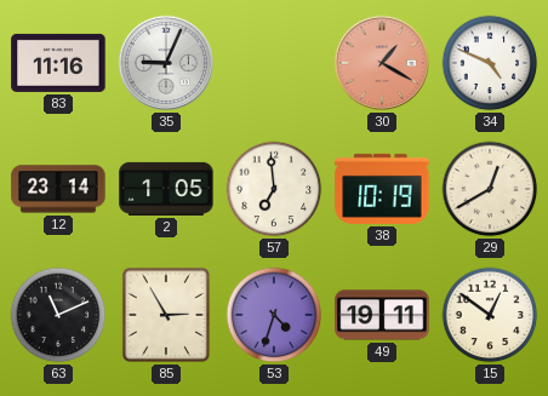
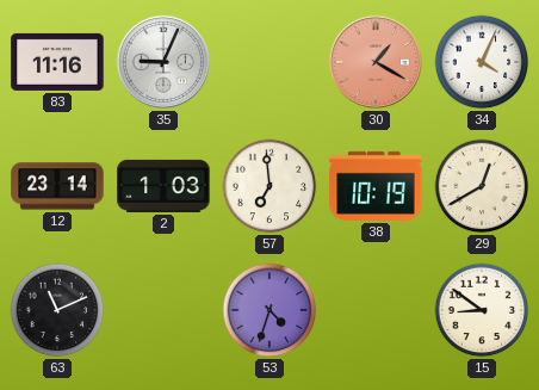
34: 4:49 -> 4:04
2: 1:05 -> 1:03
85: 2:55 -> none
49: 19:11 -> none
15: 12:51 -> 8:51
